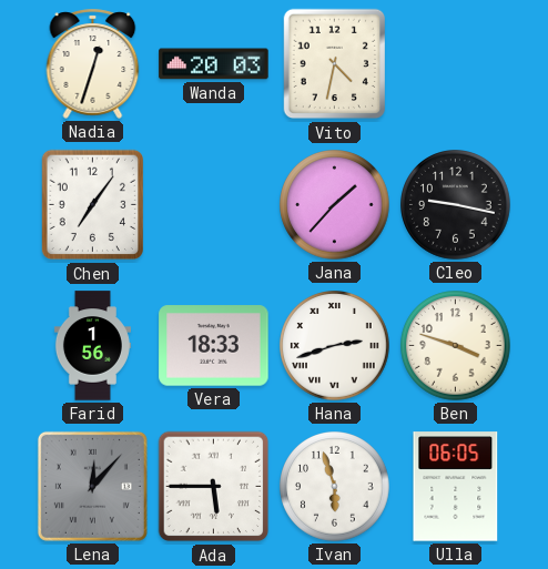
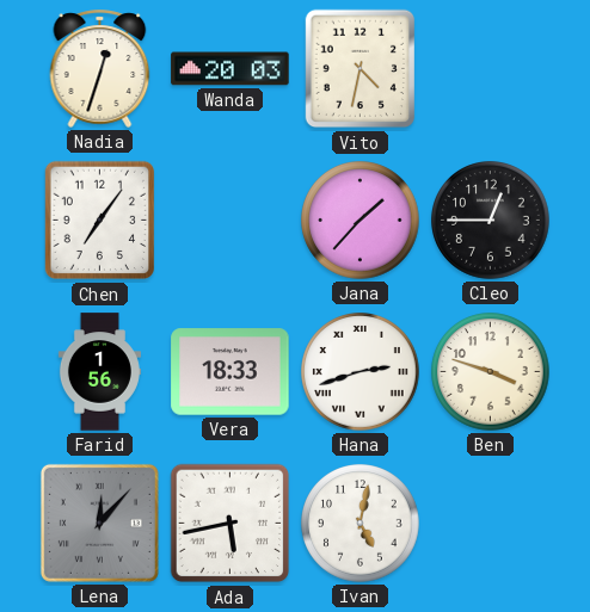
Cleo: 9:17 -> 12:45
Ada: 5:45 -> 5:43
Ivan: 5:57 -> 5:02
Ulla: 06:05 -> none
